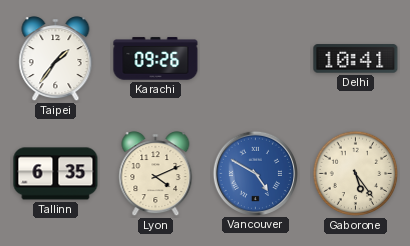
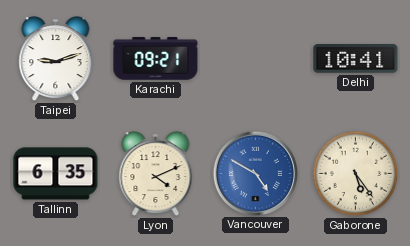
Taipei: 1:36 -> 9:12
Karachi: 09:26 -> 09:21
